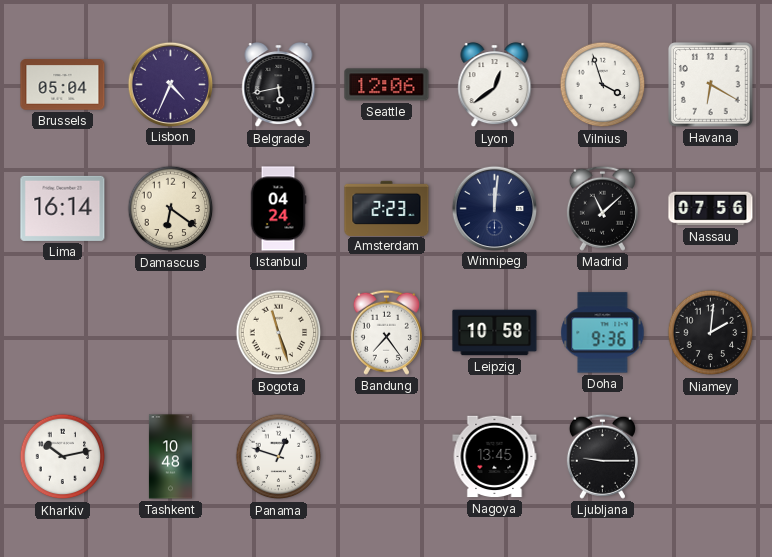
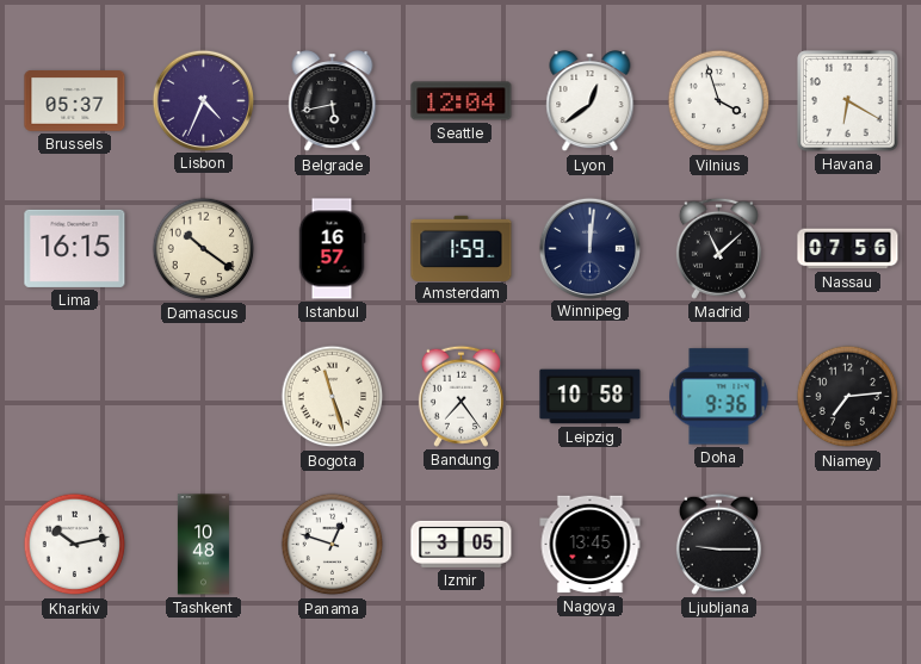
Brussels: 05:04 -> 05:37
Seattle: 12:06 -> 12:04
Lima: 16:14 -> 16:15
Damascus: 6:21 -> 10:21
Istanbul: 04:24 -> 16:57
Amsterdam: 2:23 -> 1:59
Niamey: 2:01 -> 7:14
Izmir: none -> 3:05
